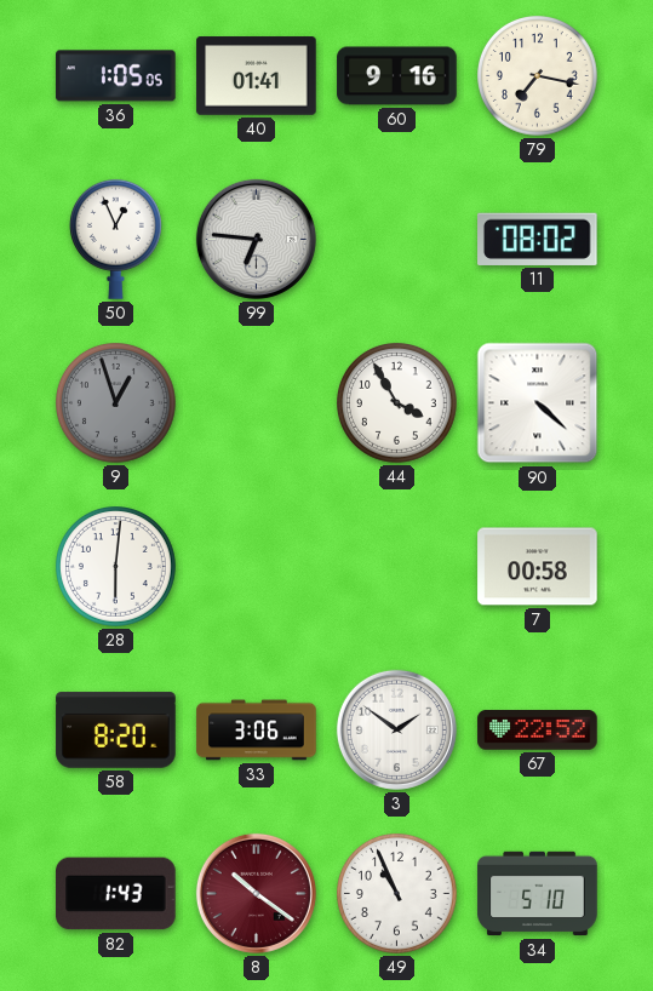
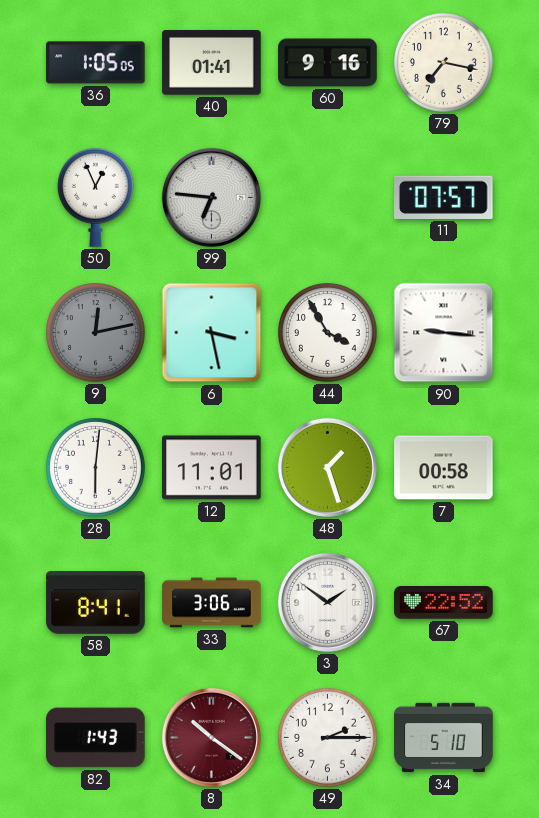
11: 08:02 -> 07:57
9: 12:57 -> 12:13
6: none -> 3:28
90: 4:22 -> 9:16
12: none -> 11:01
48: none -> 1:27
58: 8:20 -> 8:41
49: 10:56 -> 2:15
